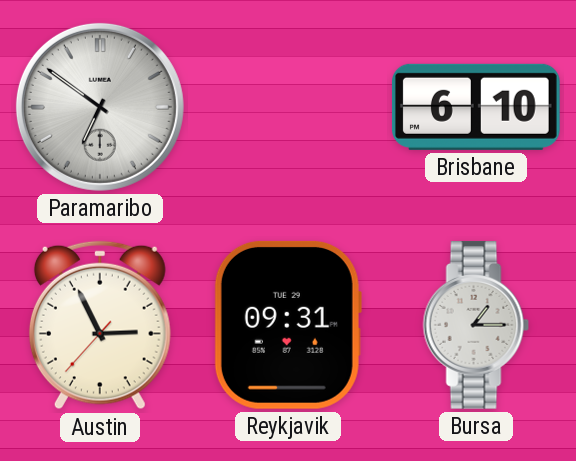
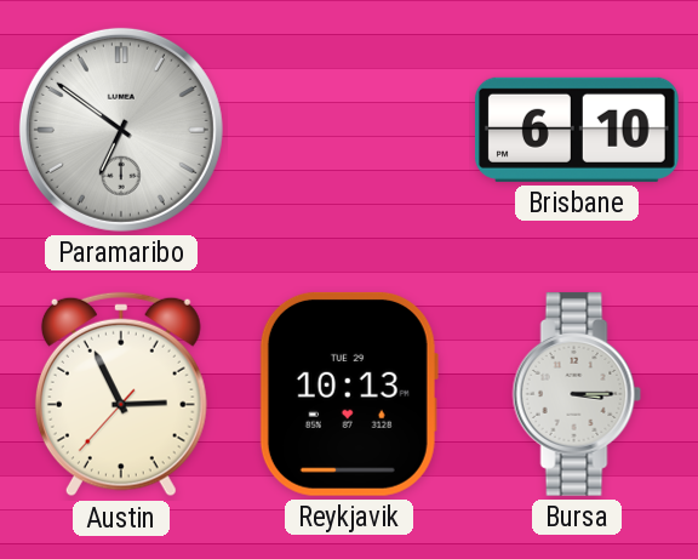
Reykjavik: 09:31 -> 10:13
Bursa: 1:15 -> 3:15
